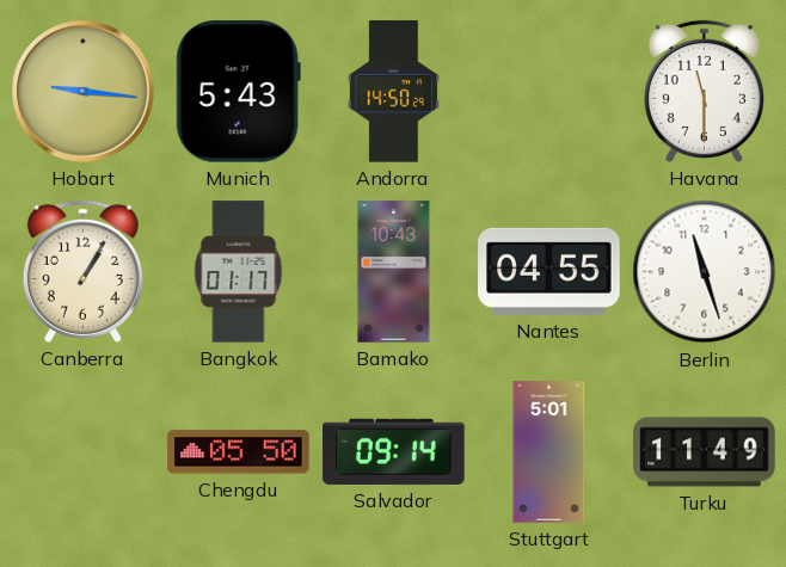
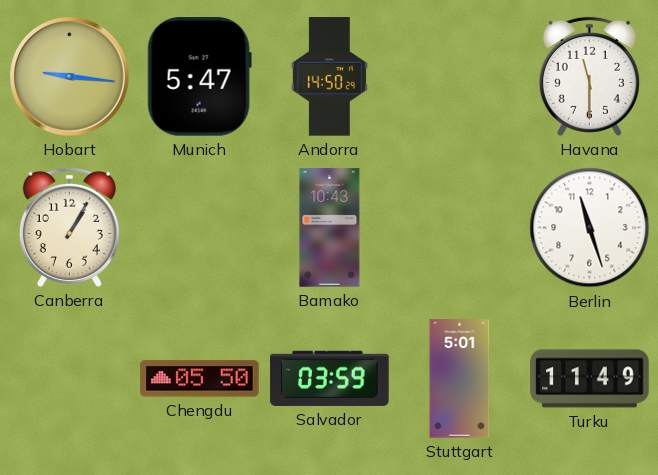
Munich: 5:43 -> 5:47
Bangkok: 01:17 -> none
Nantes: 04:55 -> none
Salvador: 09:14 -> 03:59
